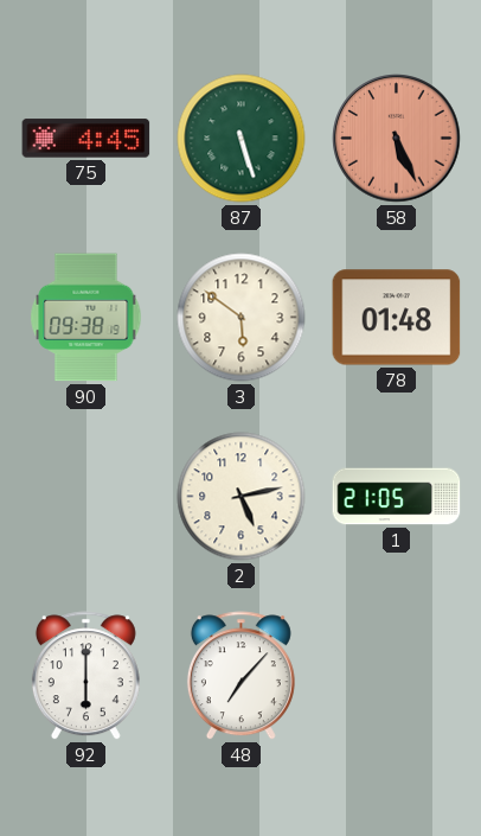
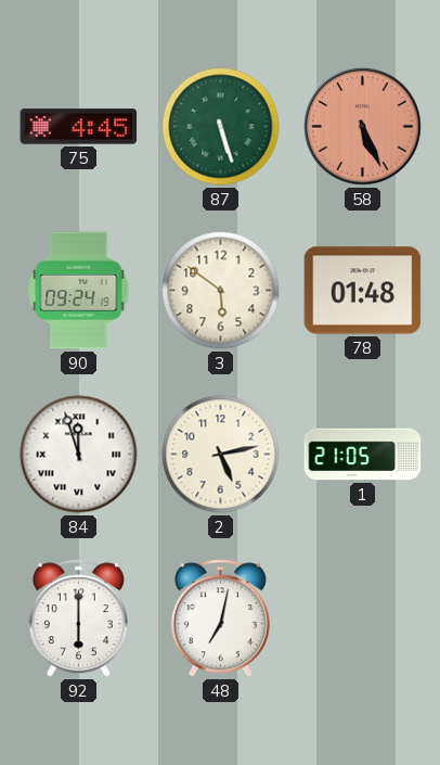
90: 09:38 -> 09:24
84: none -> 11:57
48: 7:07 -> 7:02
